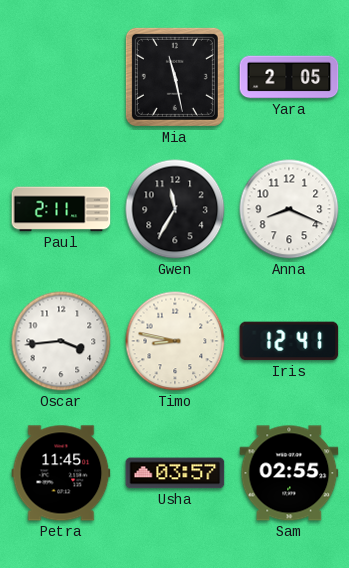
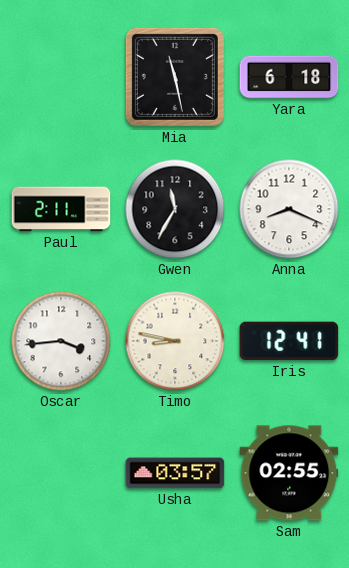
Yara: 2:05 -> 6:18
Petra: 11:45 -> none
